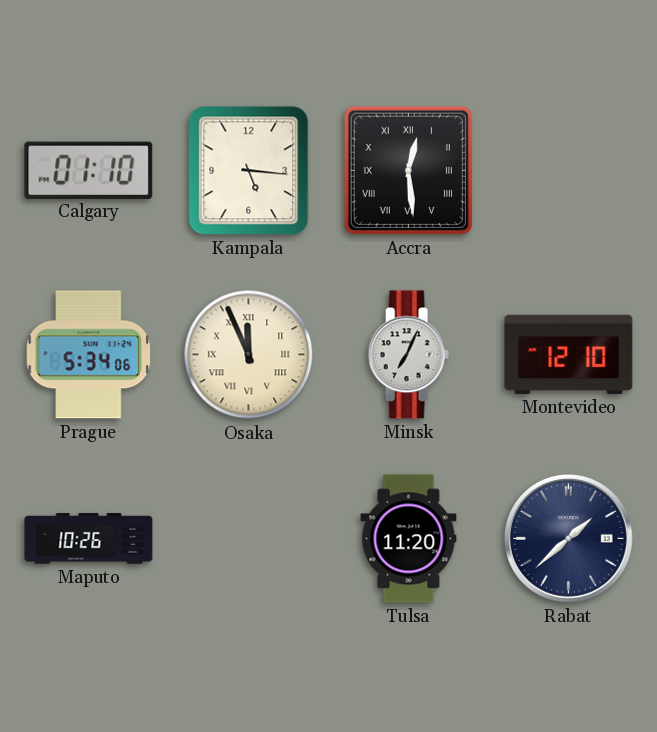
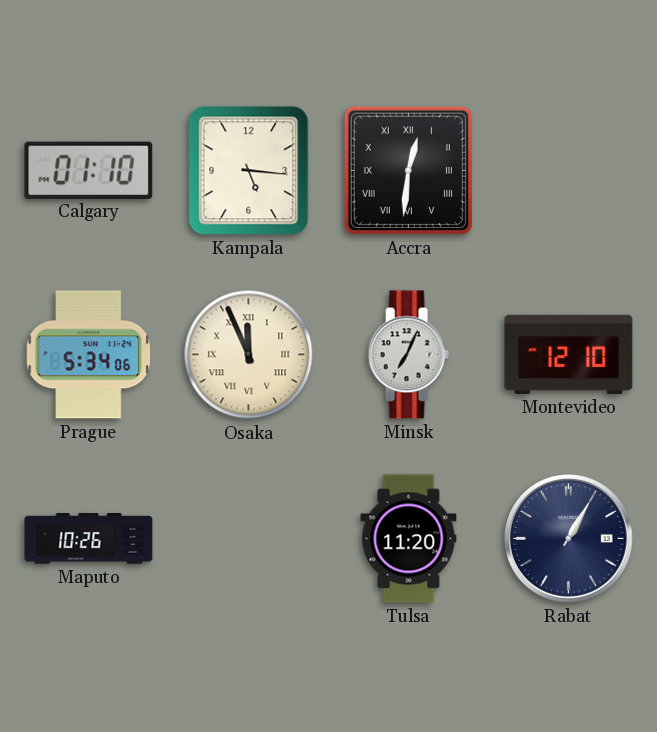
Accra: 12:29 -> 12:31
Rabat: 1:38 -> 1:05
